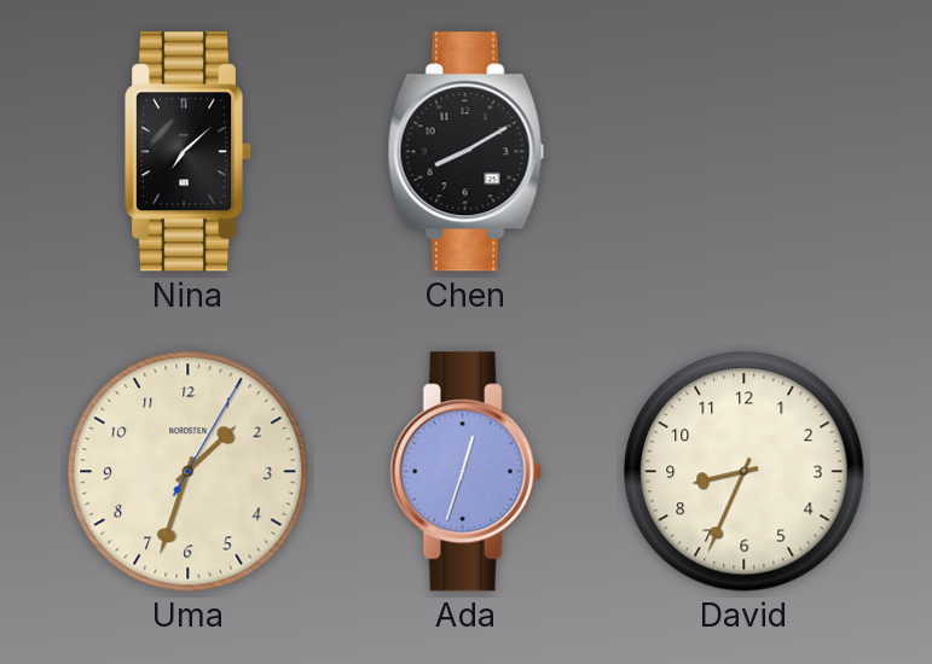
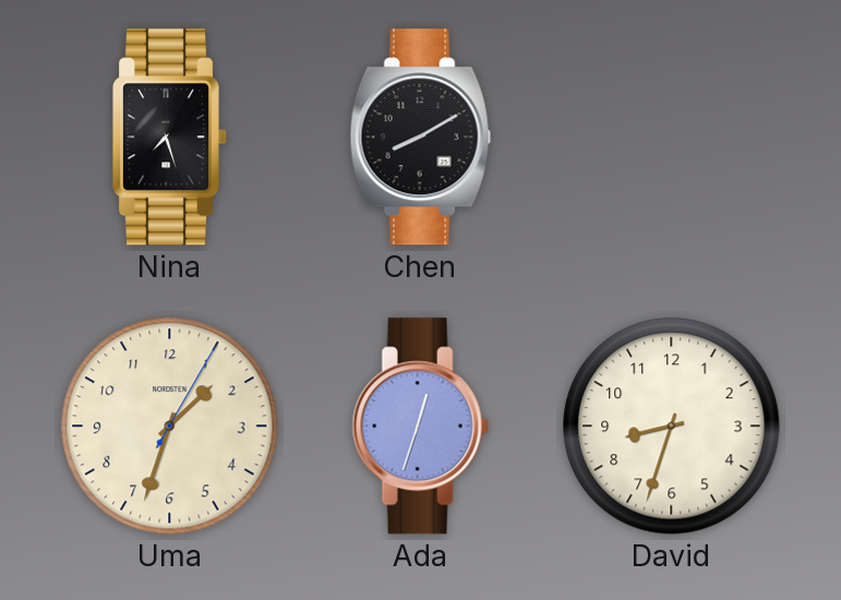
Nina: 7:08 -> 7:27
David: 8:34 -> 8:33
